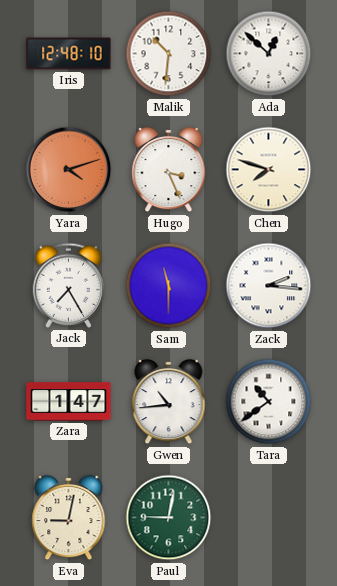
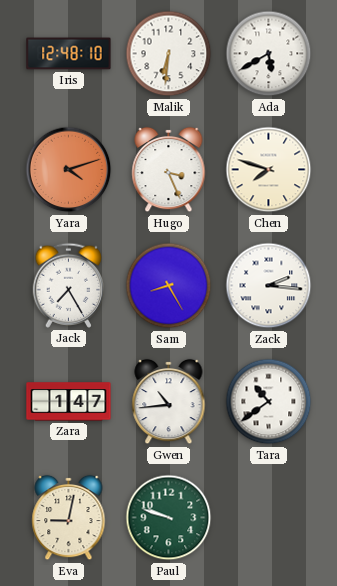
Malik: 10:31 -> 6:31
Ada: 12:52 -> 5:40
Sam: 11:30 -> 8:25
Paul: 9:02 -> 9:48
